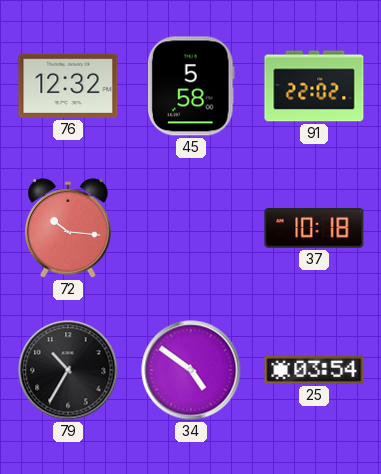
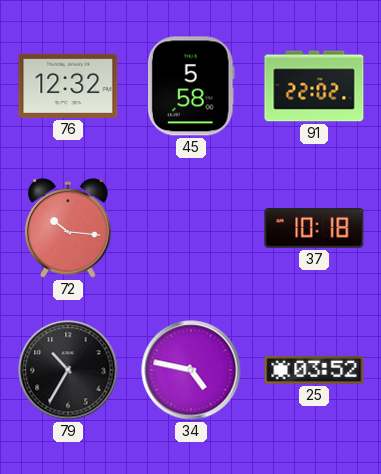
34: 4:51 -> 4:47
25: 03:54 -> 03:52
